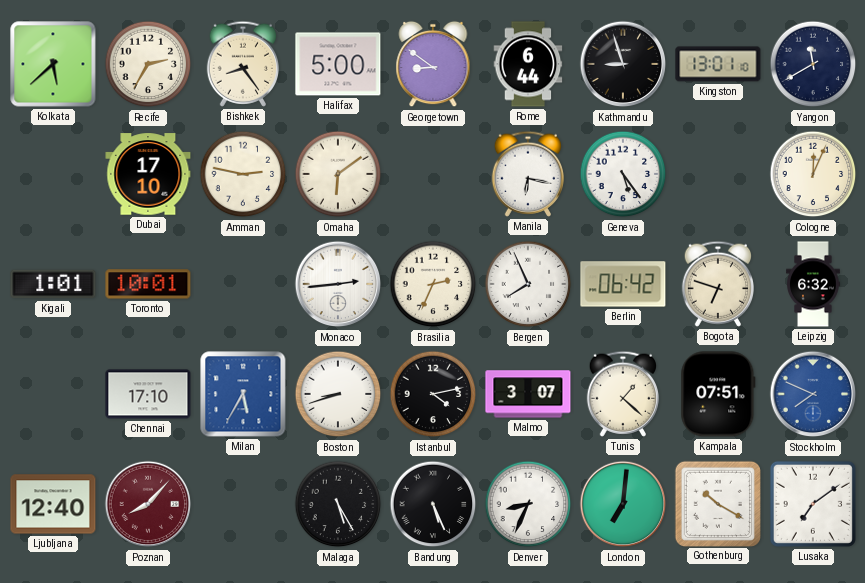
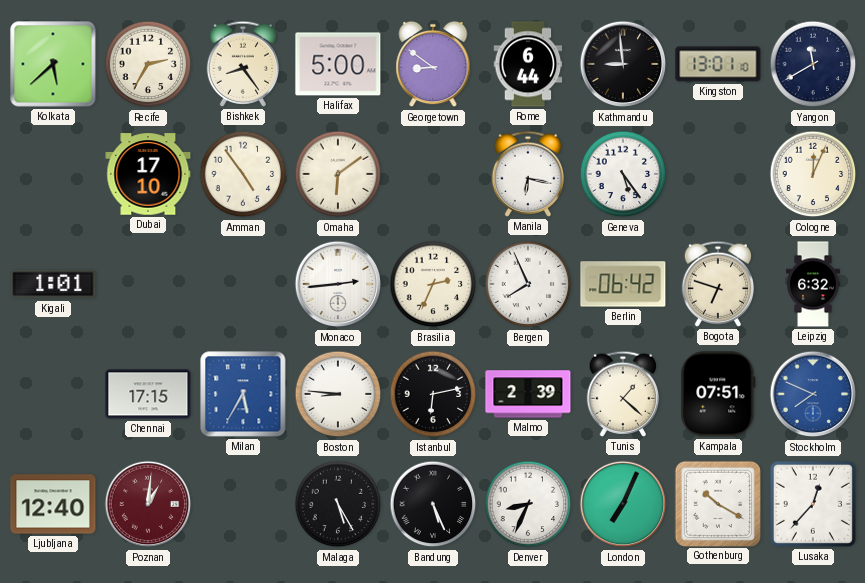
Kathmandu: 8:57 -> 8:59
Amman: 2:47 -> 4:54
Toronto: 10:01 -> none
Chennai: 17:10 -> 17:15
Boston: 8:42 -> 8:46
Istanbul: 4:13 -> 6:13
Malmo: 3:07 -> 2:39
Poznan: 8:07 -> 1:01
London: 7:01 -> 7:04
Lusaka: 7:09 -> 12:37
